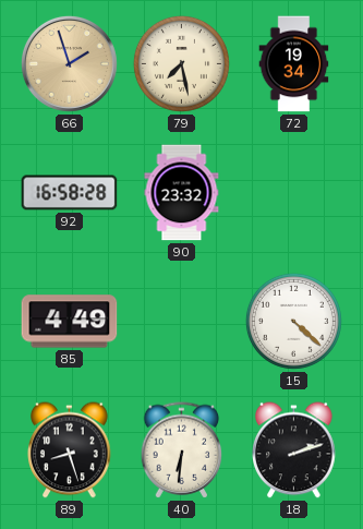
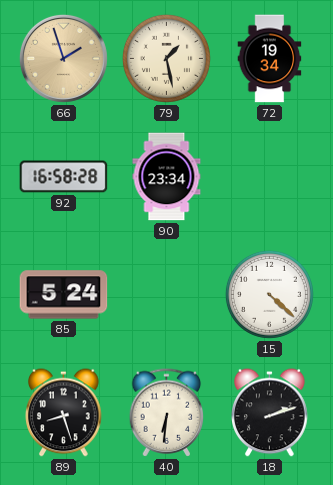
79: 7:28 -> 1:28
90: 23:32 -> 23:34
85: 4:49 -> 5:24
